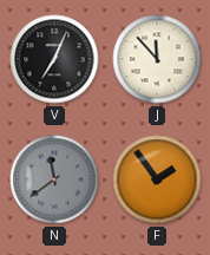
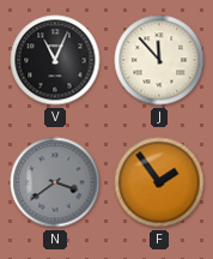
V: 7:04 -> 11:04
N: 11:39 -> 3:39
